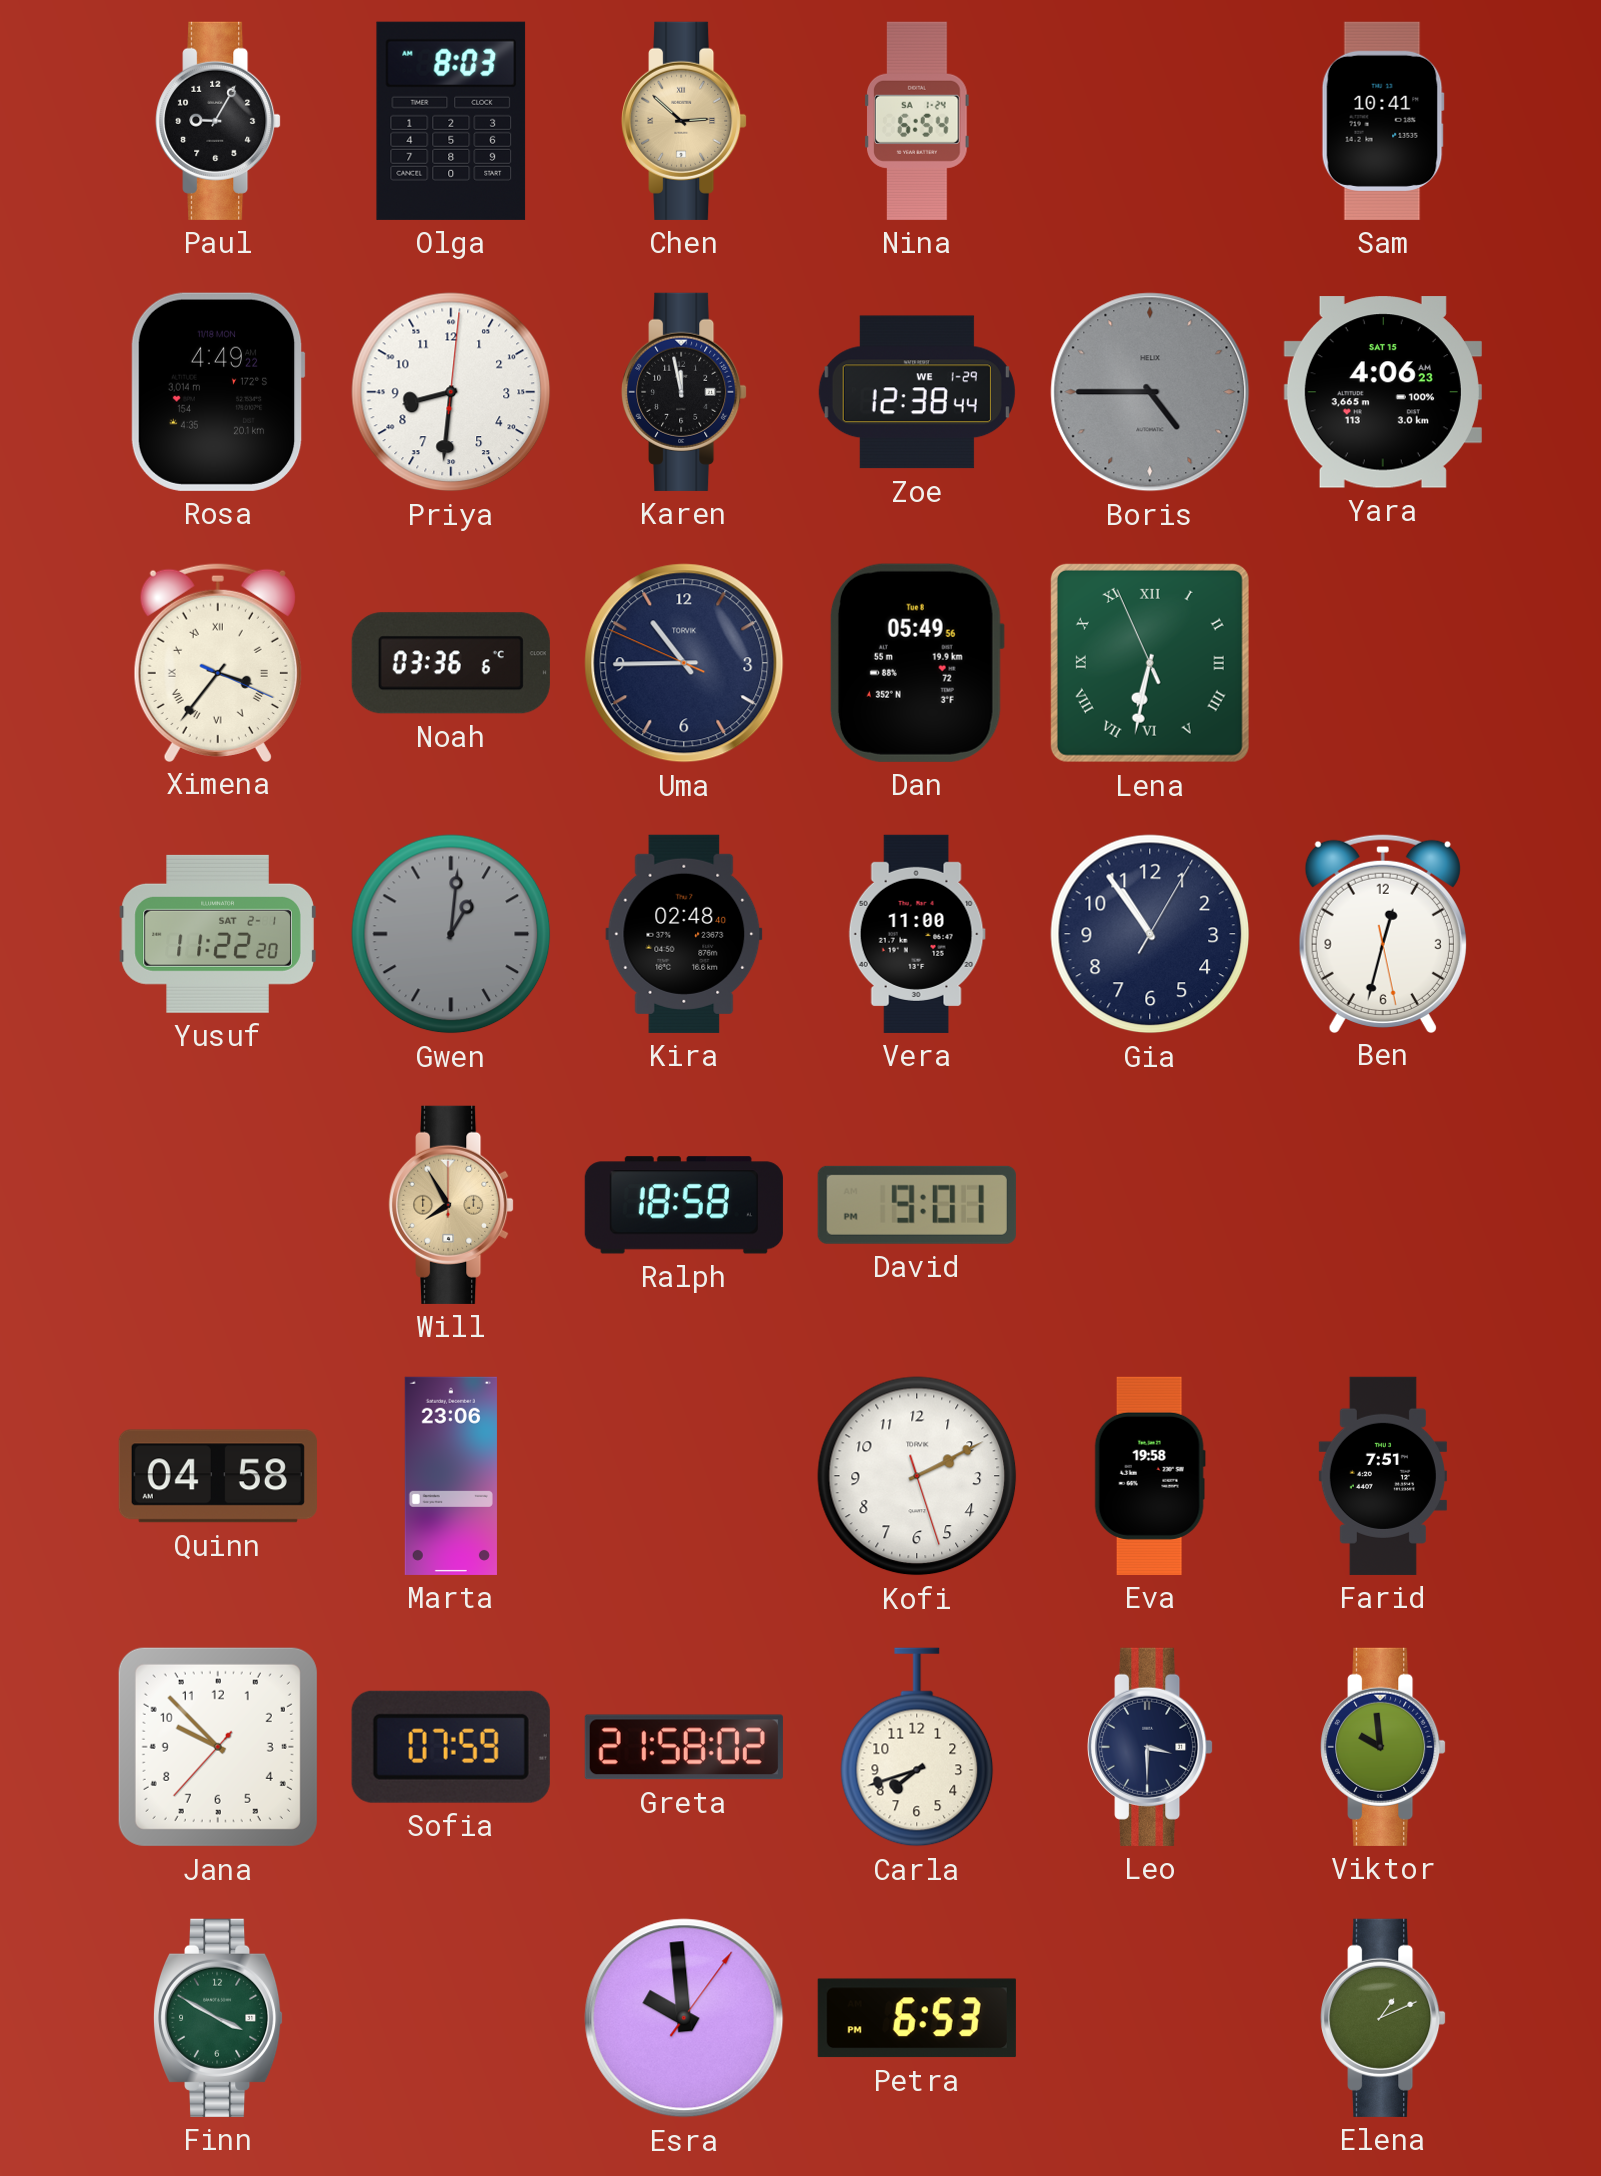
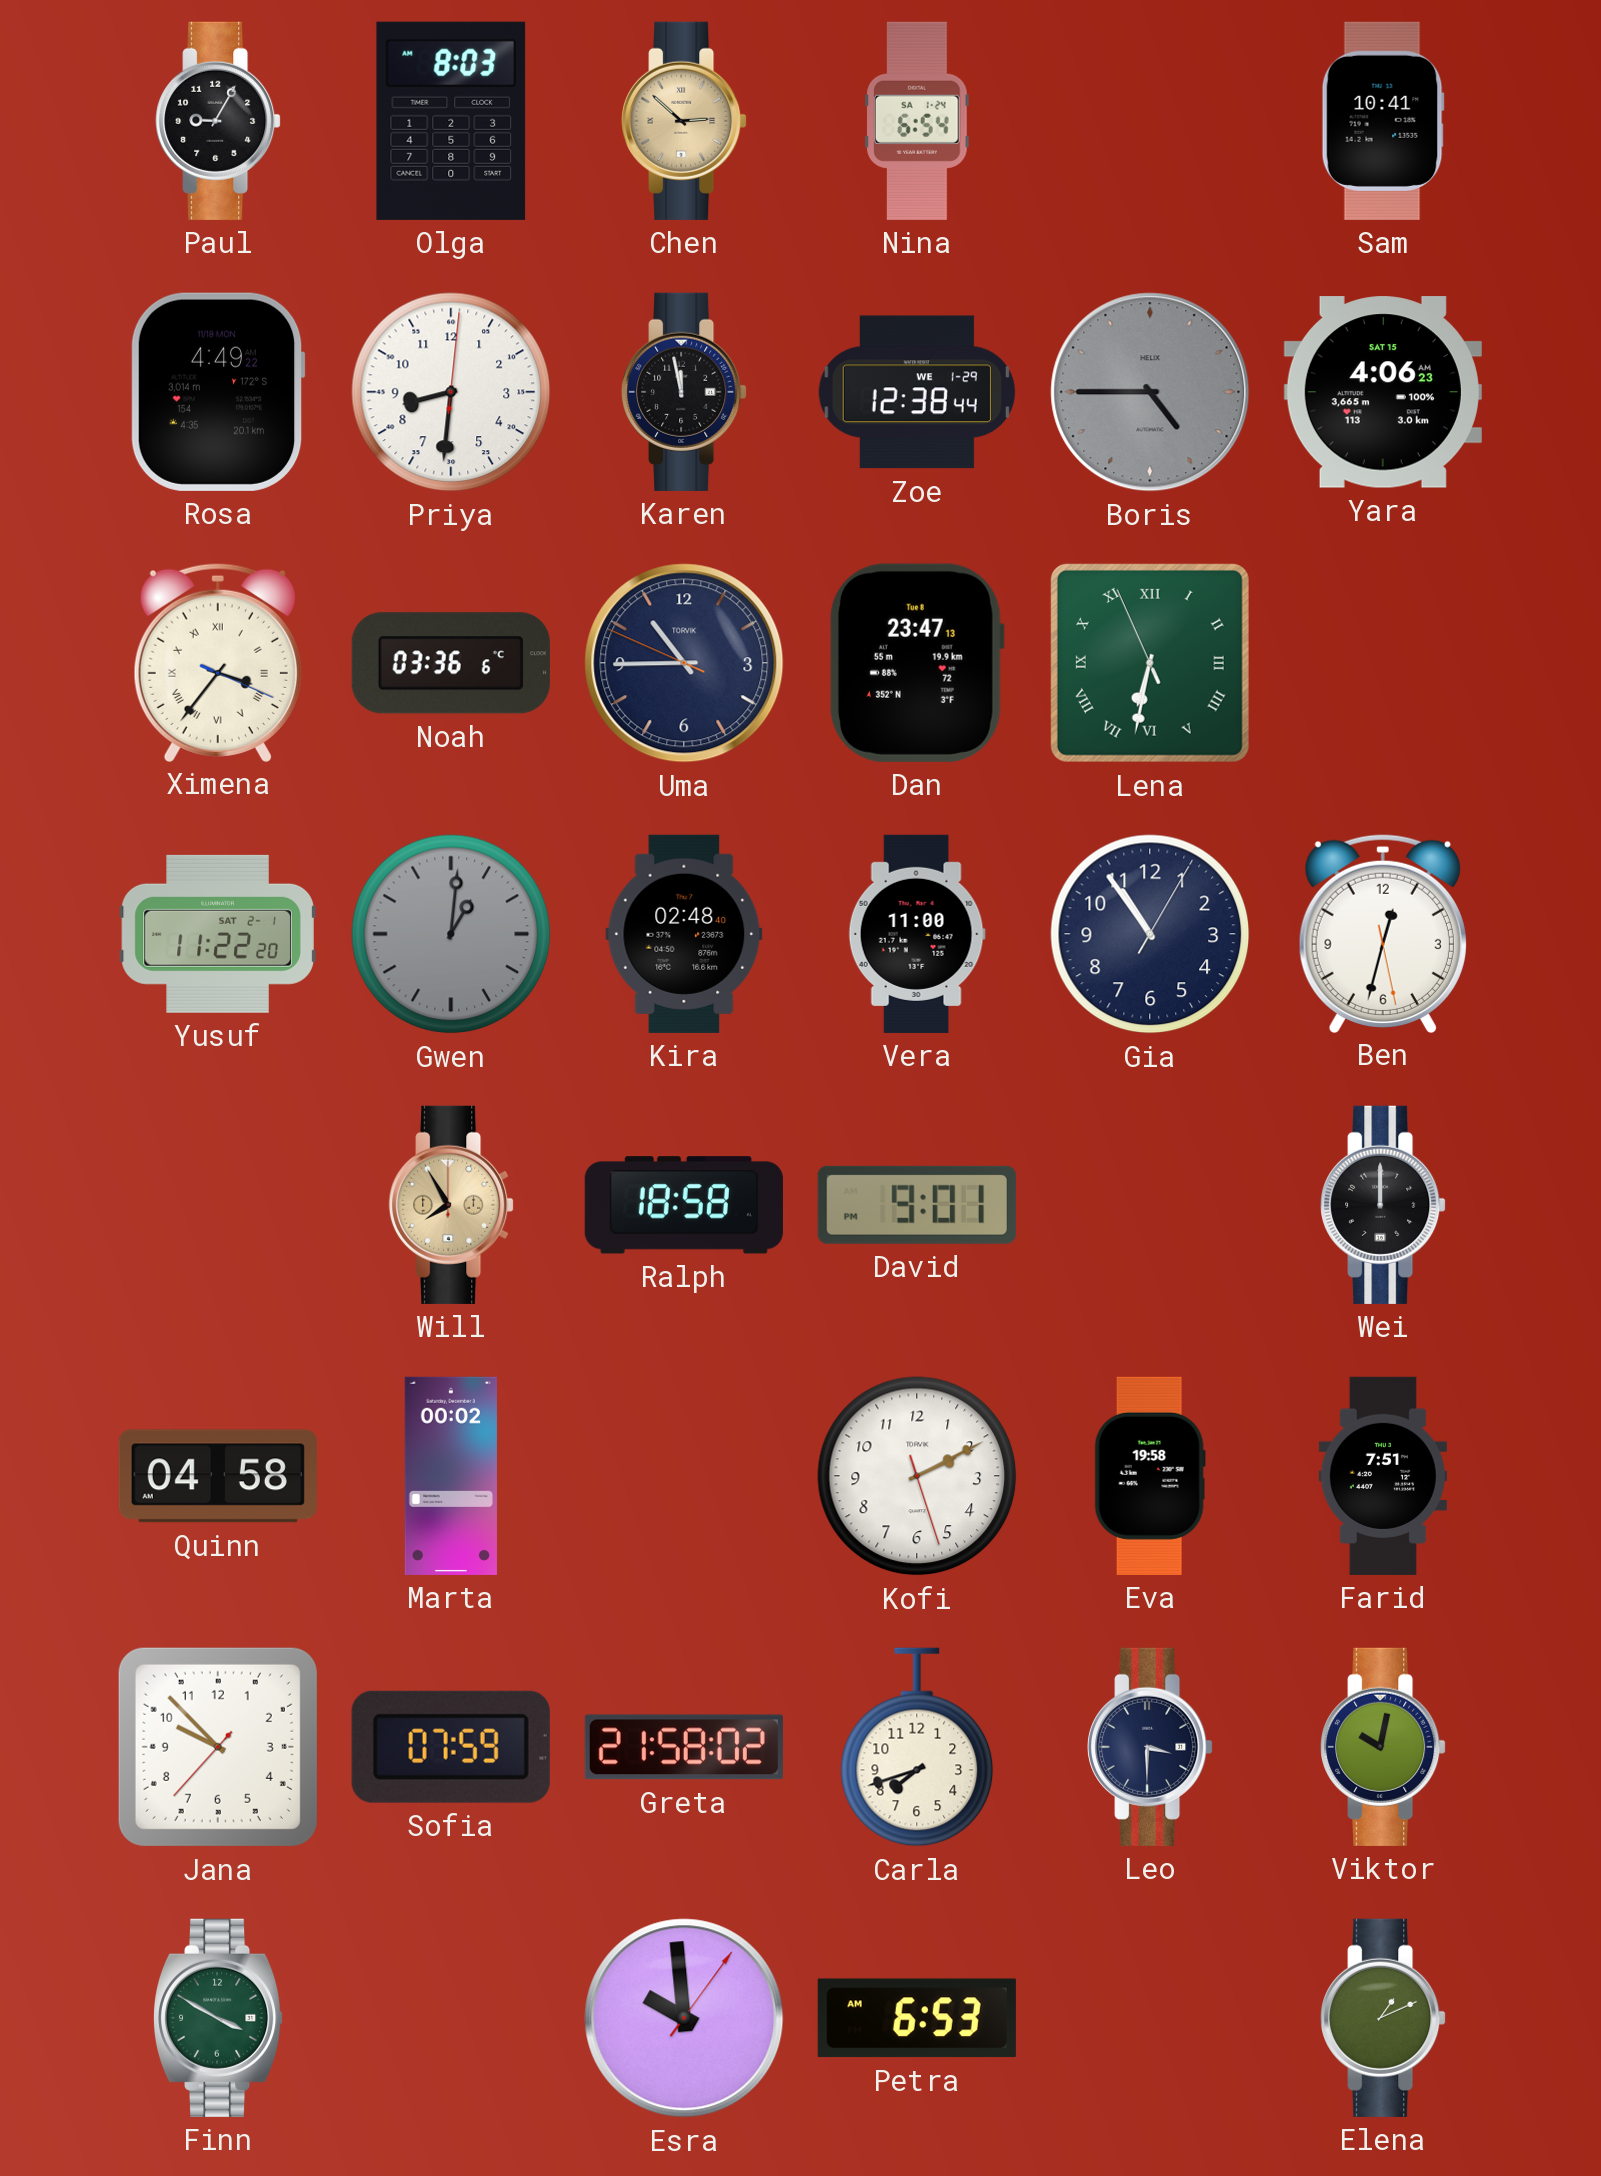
Dan: 05:49 -> 23:47
Wei: none -> 12:00
Marta: 23:06 -> 00:02
Viktor: 9:59 -> 10:02
Petra: 6:53 PM -> 6:53 AM
